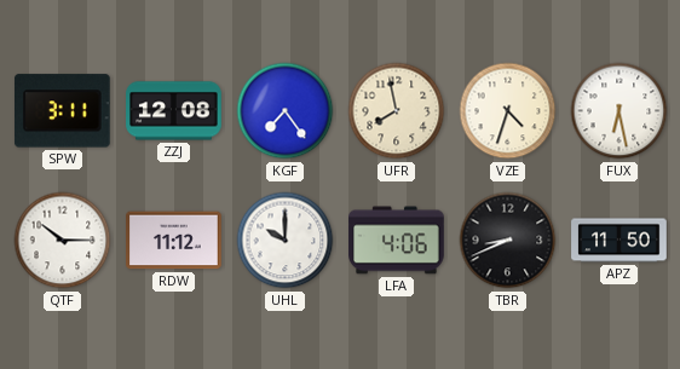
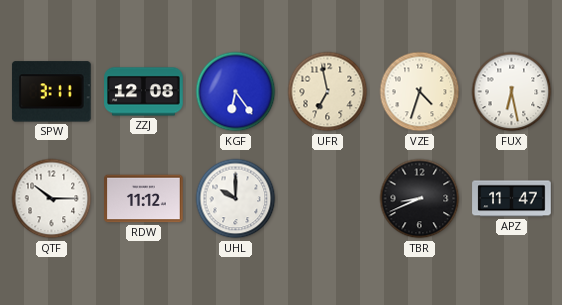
KGF: 7:24 -> 6:24
UFR: 7:58 -> 6:58
LFA: 4:06 -> none
APZ: 11:50 -> 11:47
